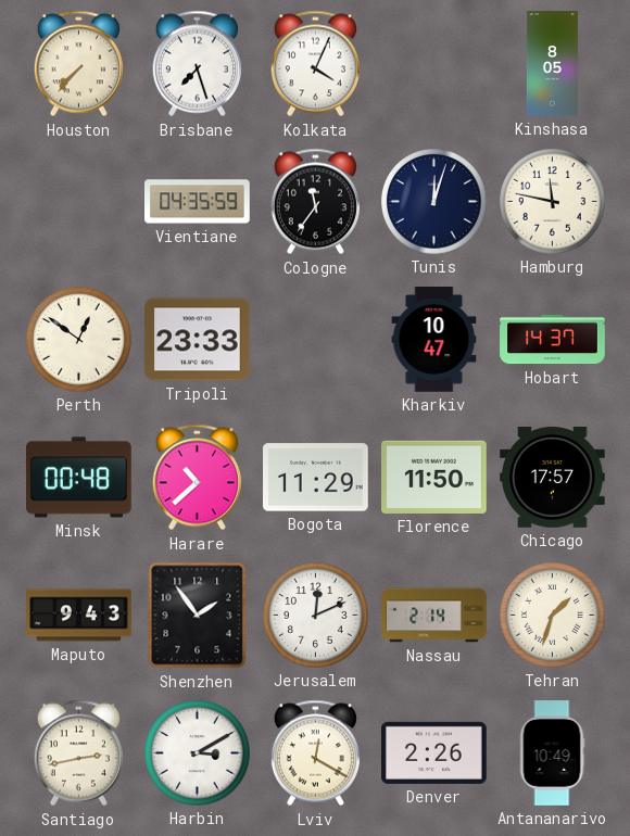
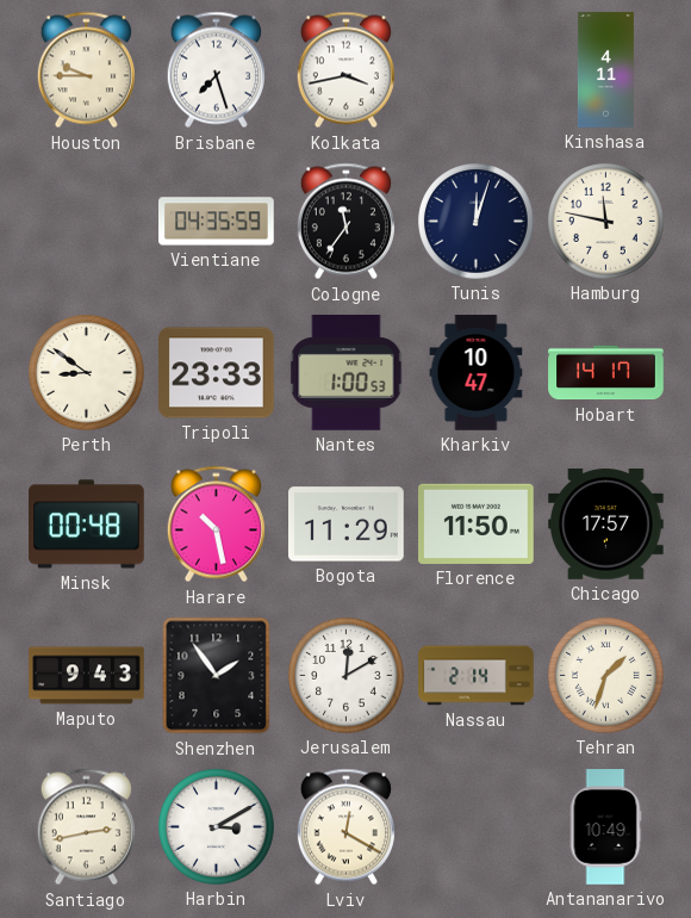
Houston: 7:37 -> 9:45
Kolkata: 4:04 -> 3:43
Kinshasa: 8:05 -> 4:11
Perth: 12:51 -> 8:51
Nantes: none -> 1:00
Hobart: 14:37 -> 14:17
Harare: 10:38 -> 10:28
Jerusalem: 12:11 -> 12:10
Denver: 2:26 -> none
